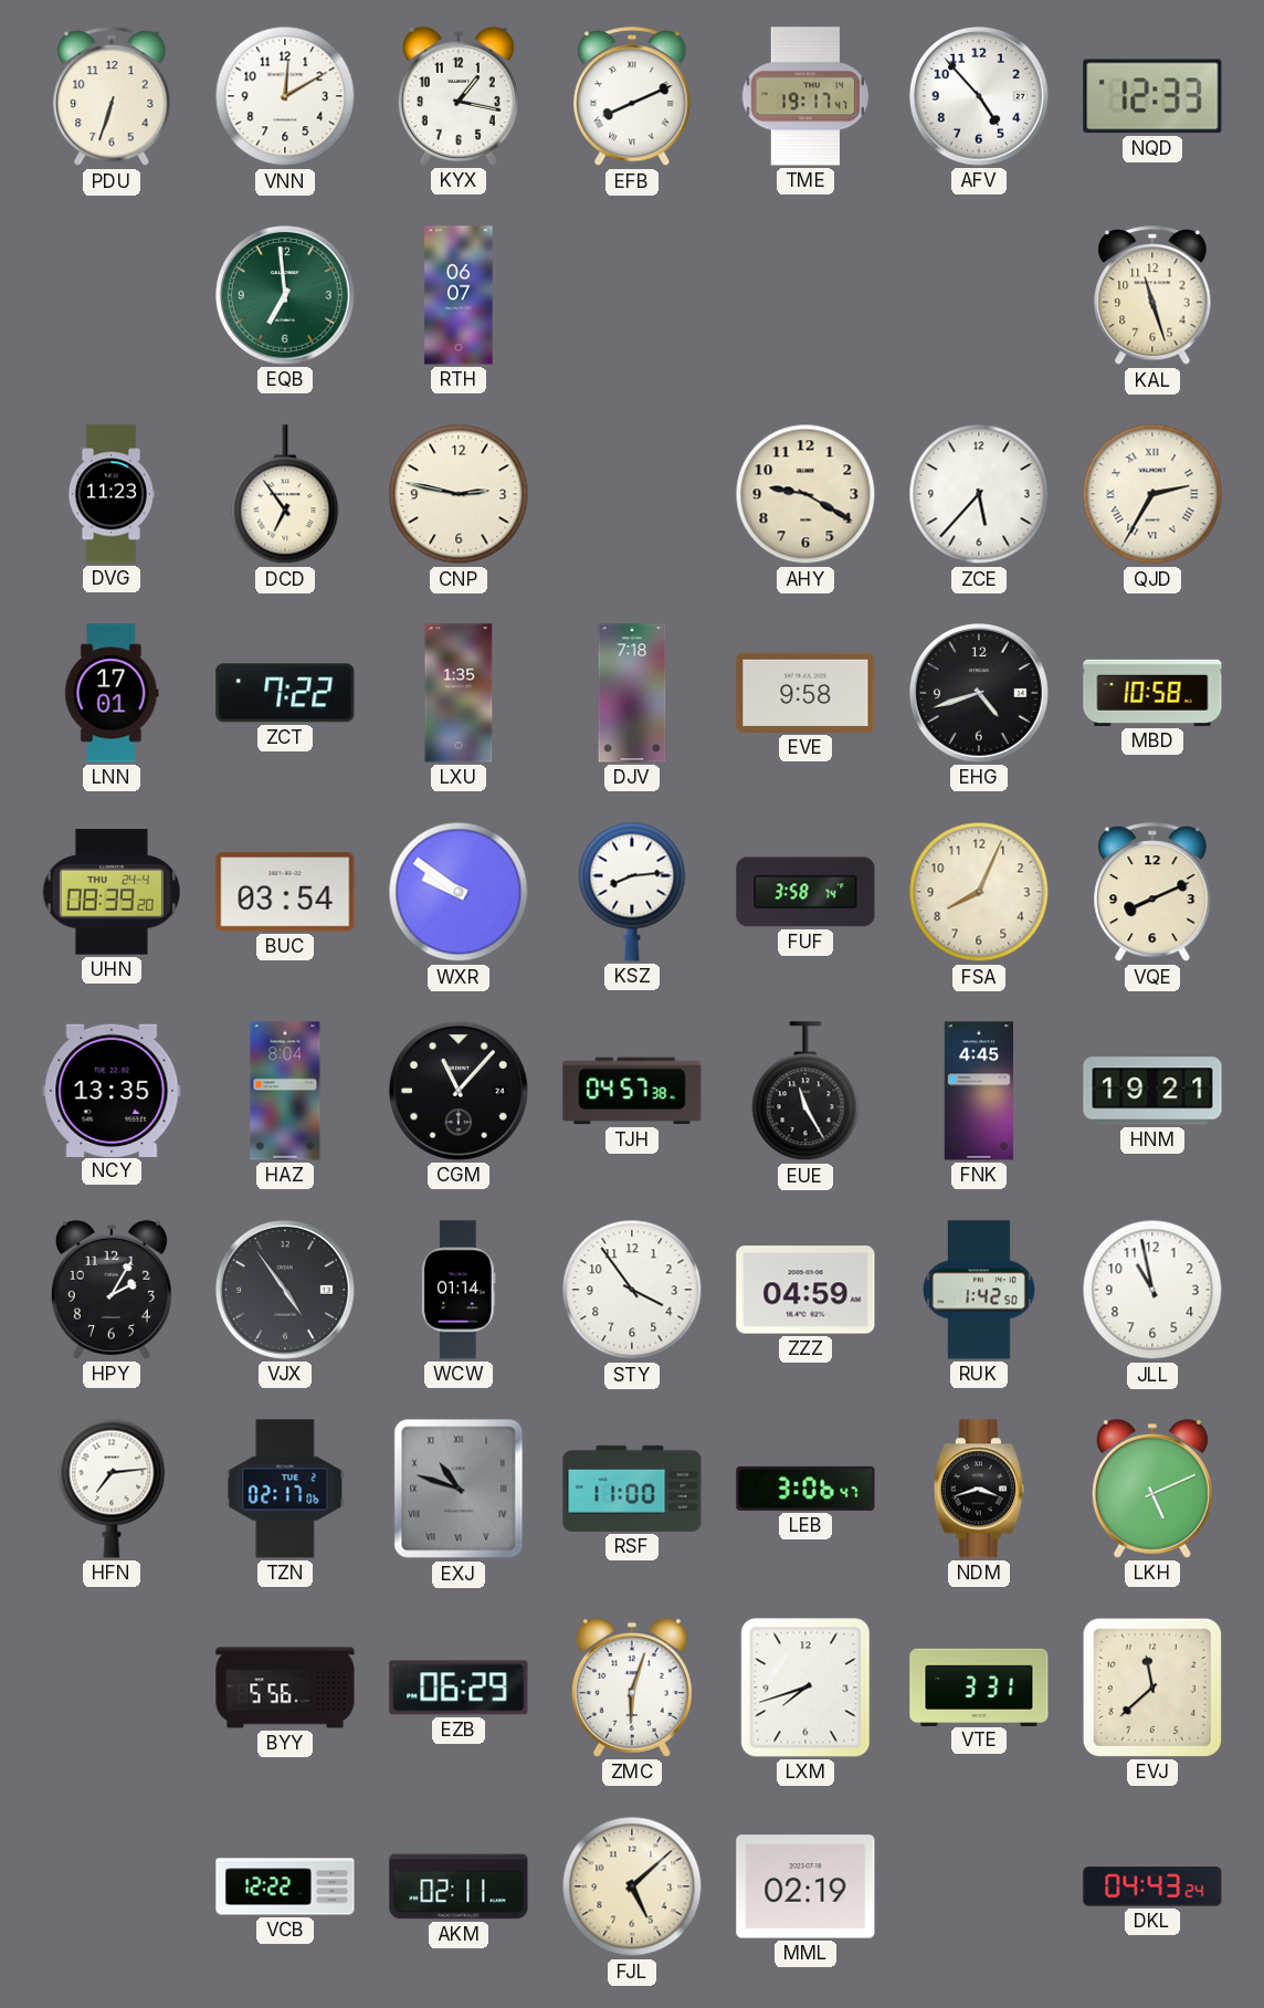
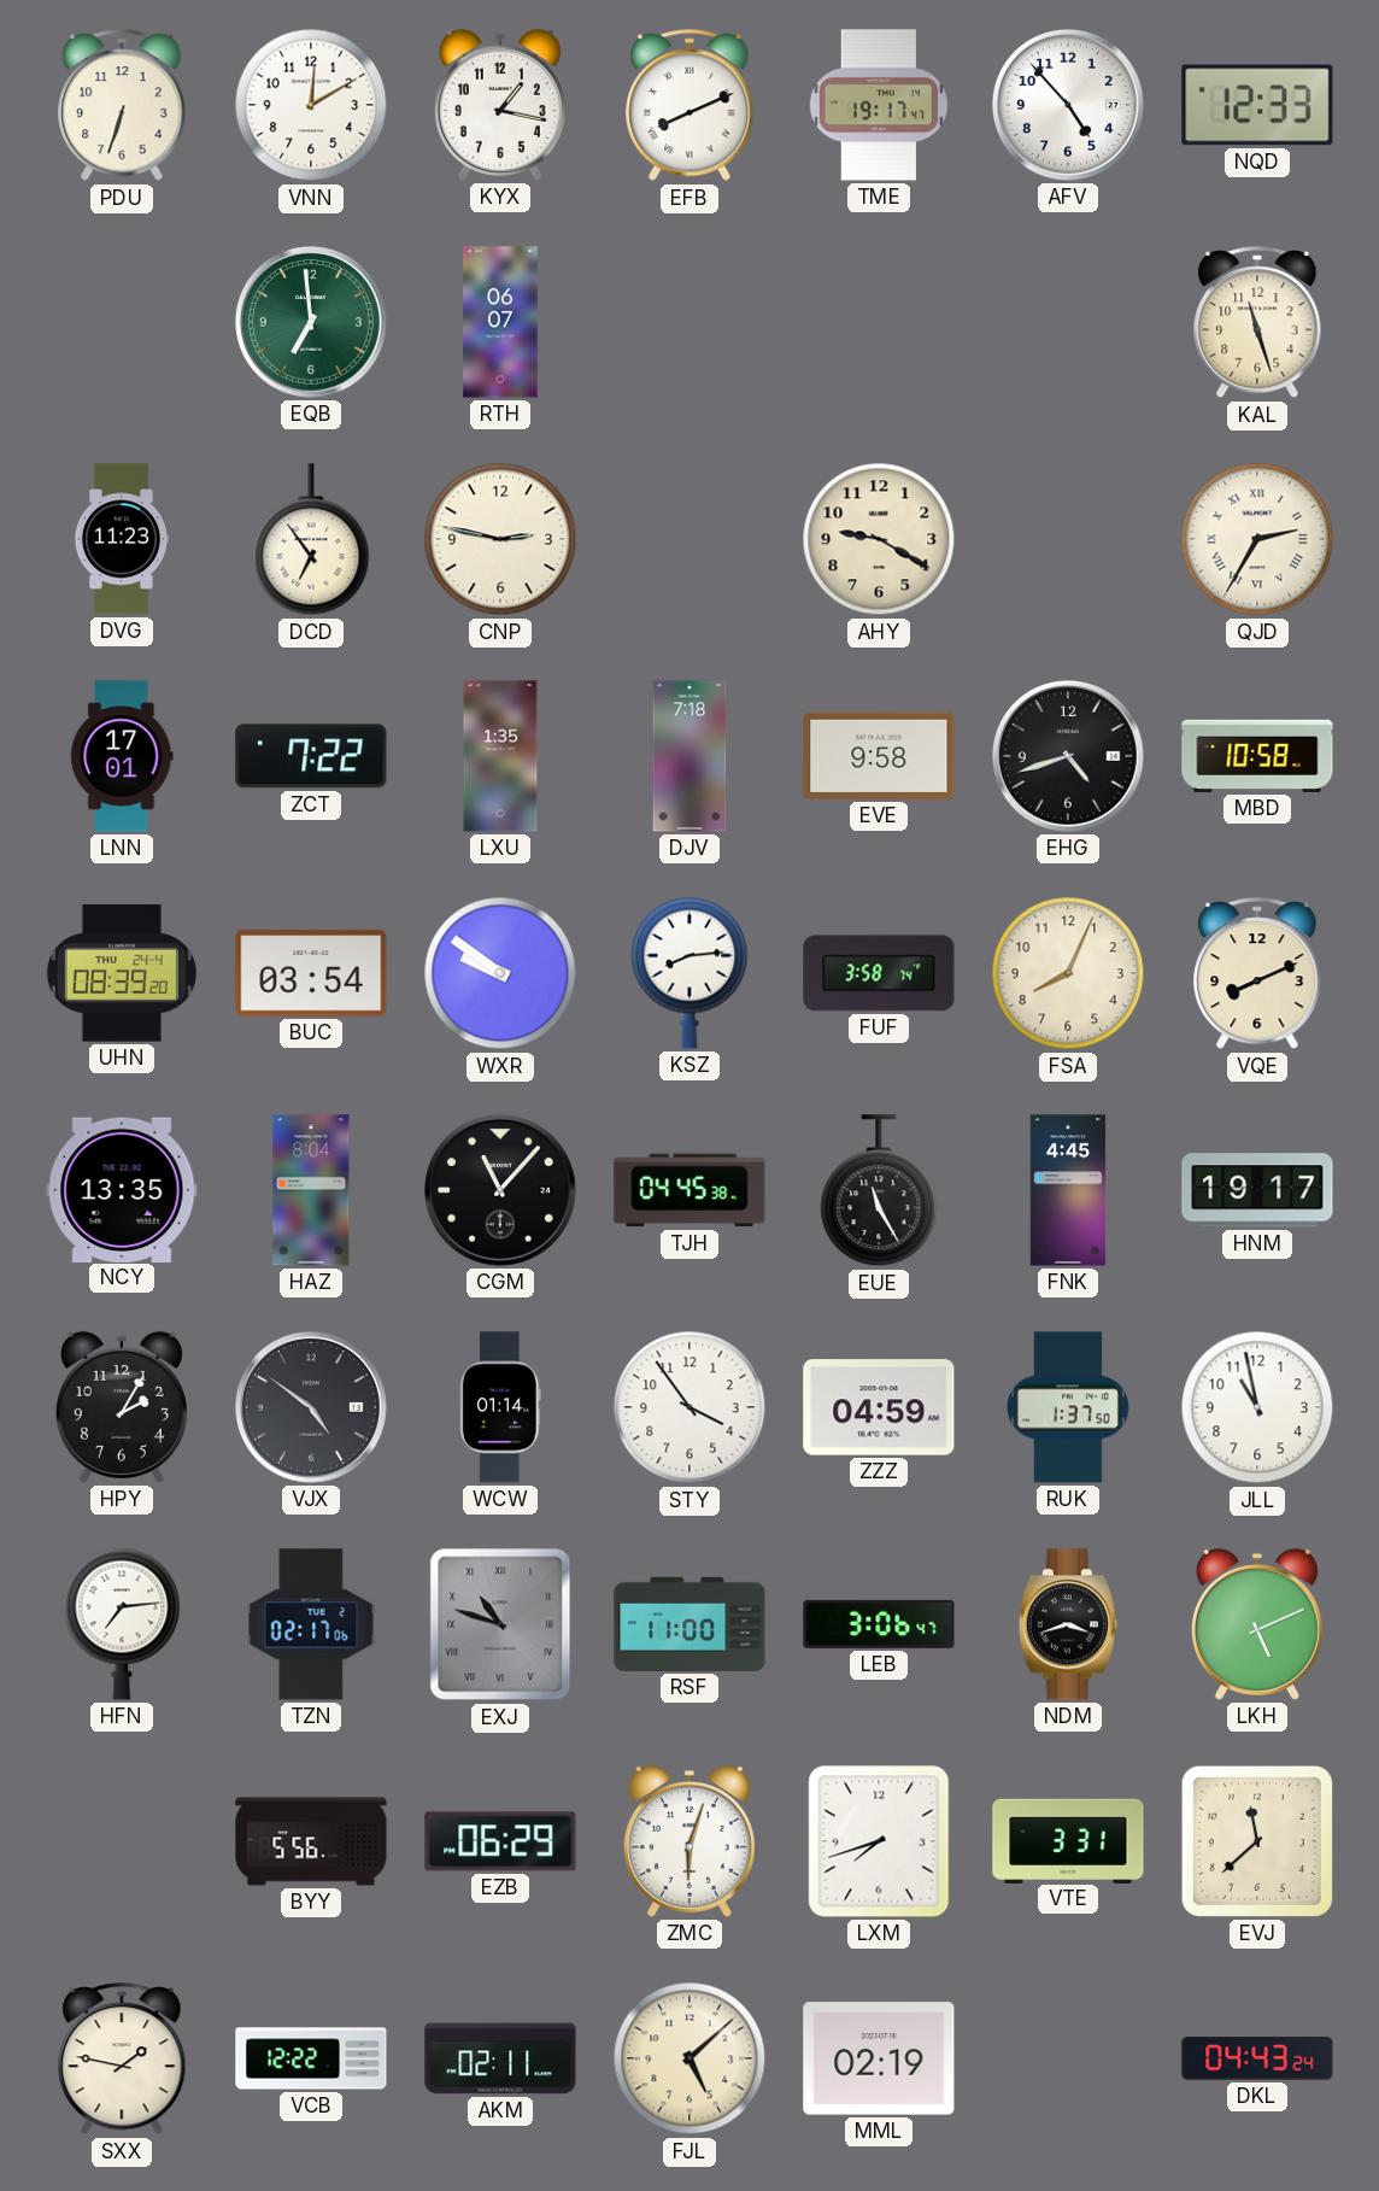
ZCE: 5:37 -> none
TJH: 04:57 -> 04:45
HNM: 19:21 -> 19:17
VJX: 4:54 -> 4:51
RUK: 1:42 -> 1:37
SXX: none -> 1:47
